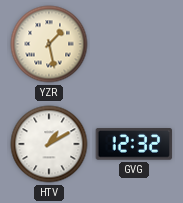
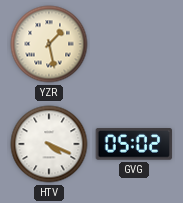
HTV: 1:10 -> 4:19
GVG: 12:32 -> 05:02
